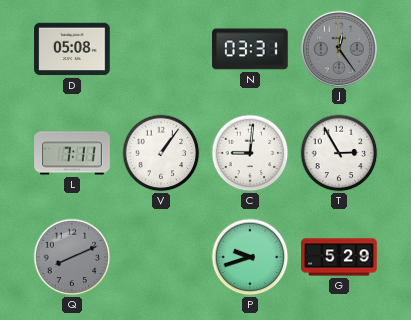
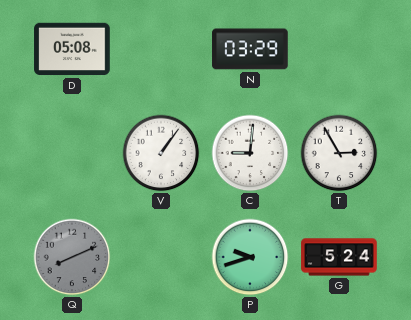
N: 03:31 -> 03:29
J: 12:24 -> none
L: 7:11 -> none
G: 5:29 -> 5:24
